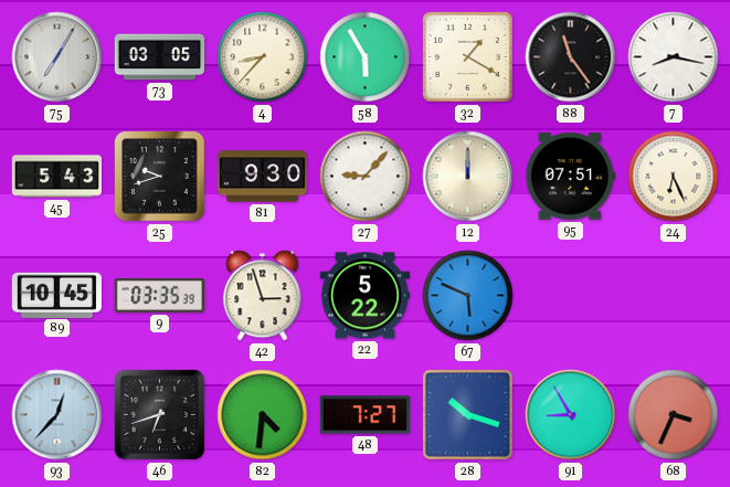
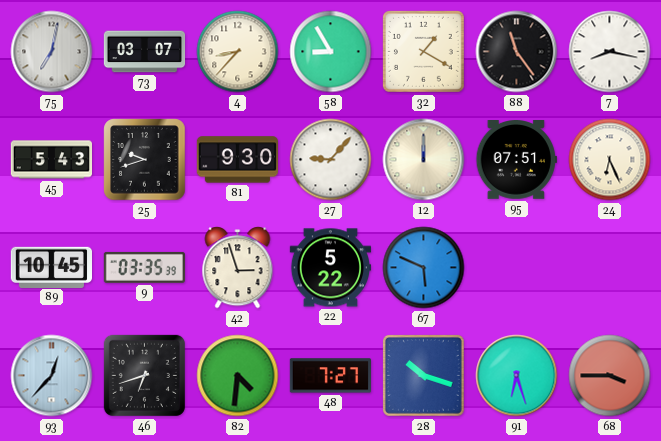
75: 7:05 -> 7:02
73: 03:05 -> 03:07
58: 5:55 -> 8:55
91: 8:55 -> 6:27
68: 3:34 -> 3:45
